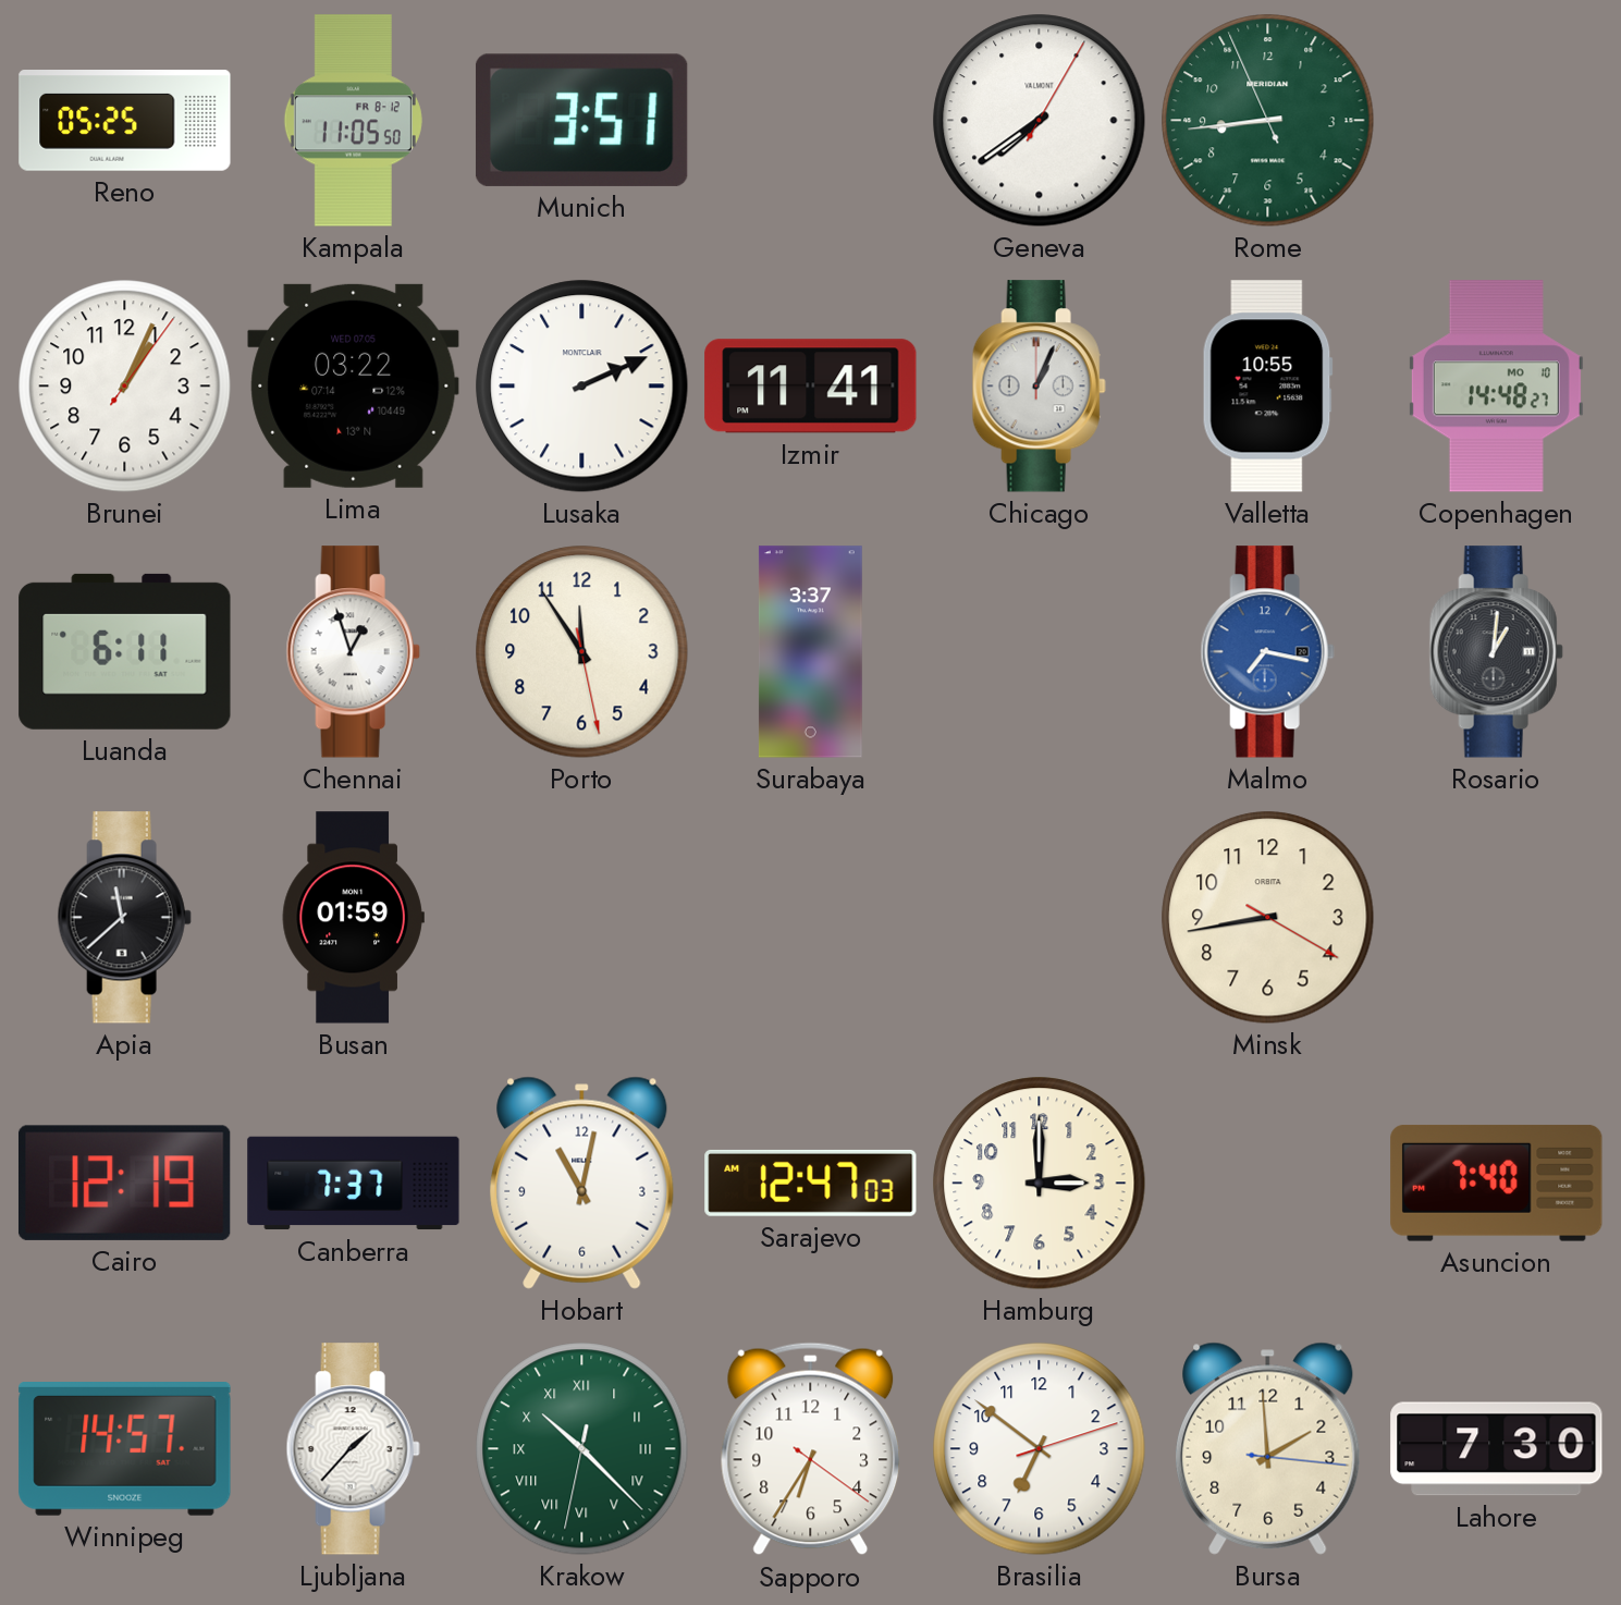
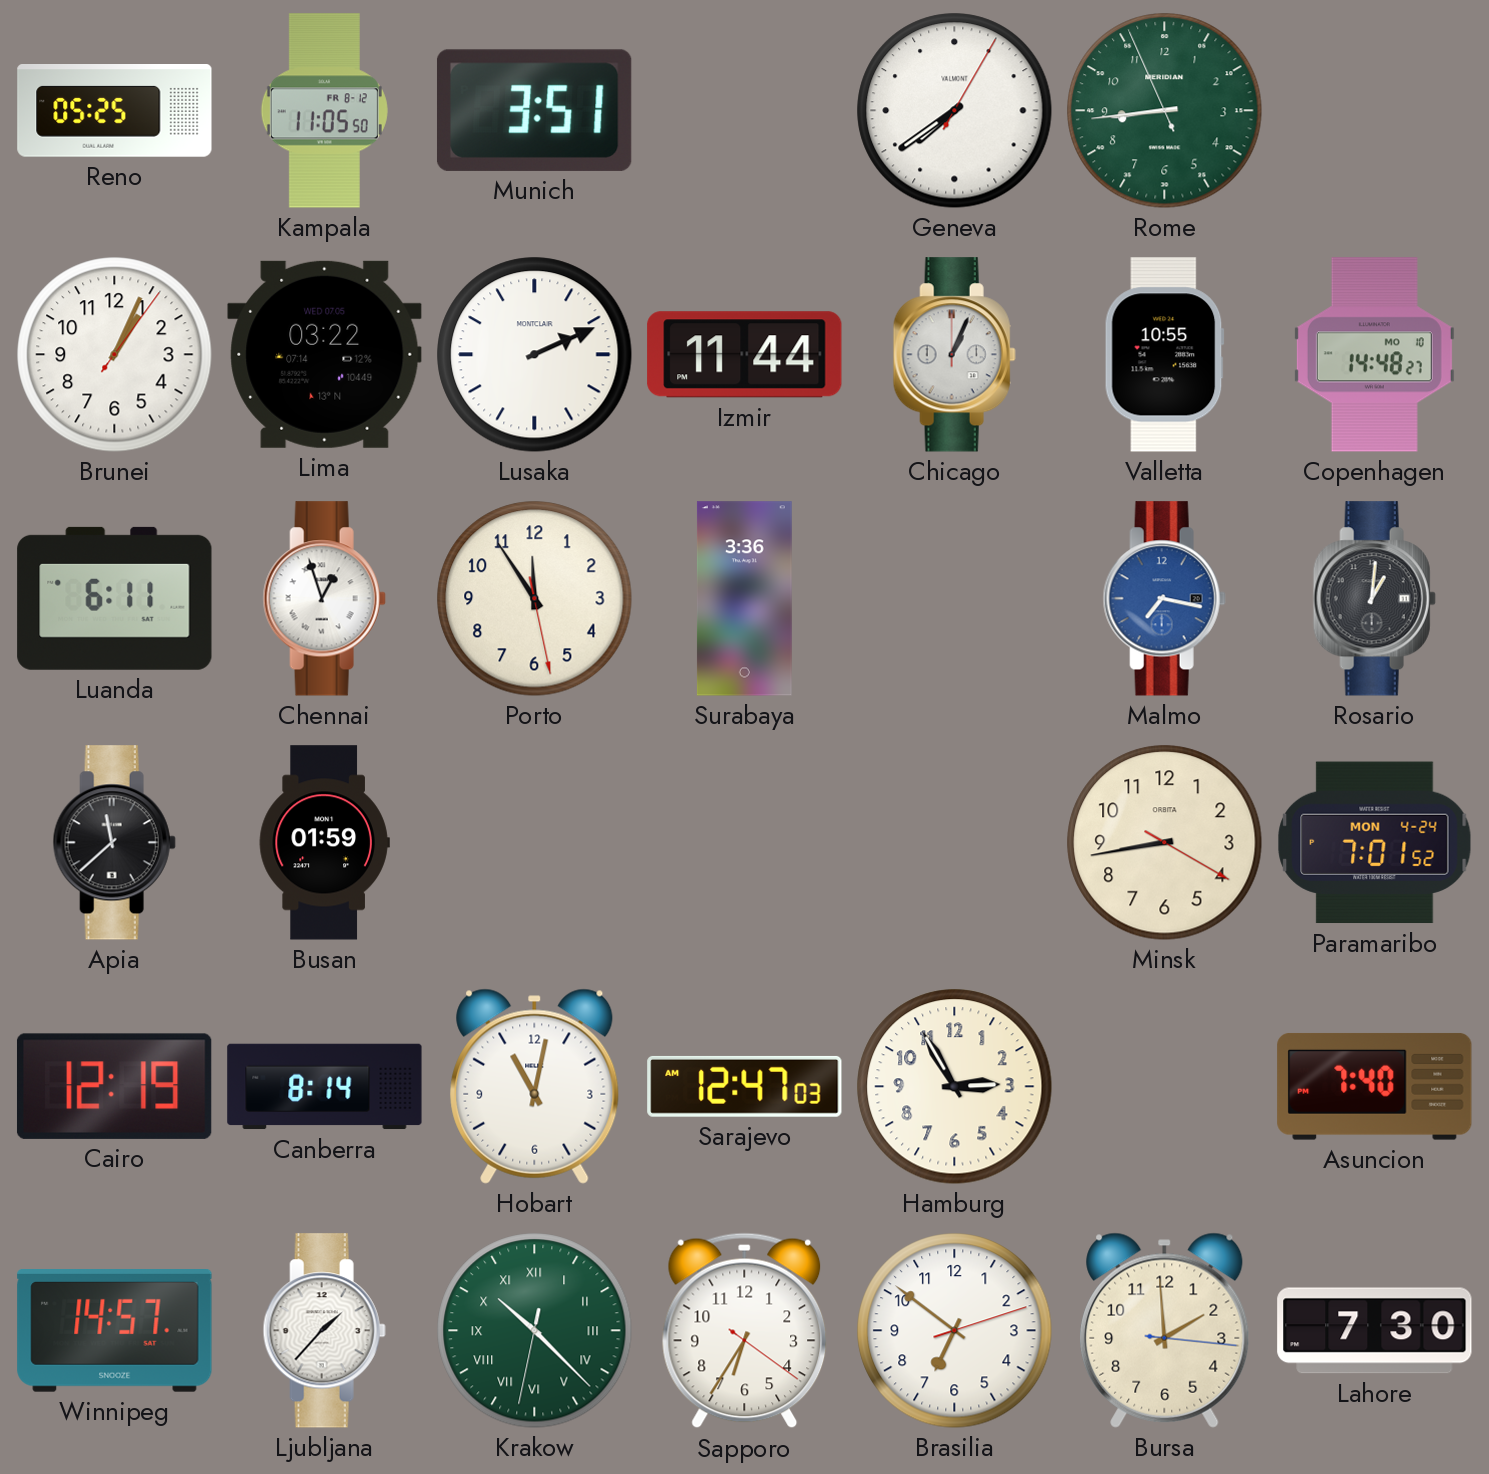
Izmir: 11:41 -> 11:44
Surabaya: 3:37 -> 3:36
Paramaribo: none -> 7:01
Canberra: 7:37 -> 8:14
Hamburg: 3:00 -> 2:55
